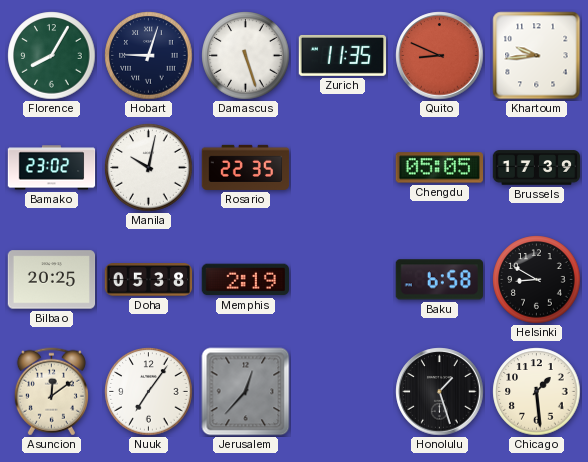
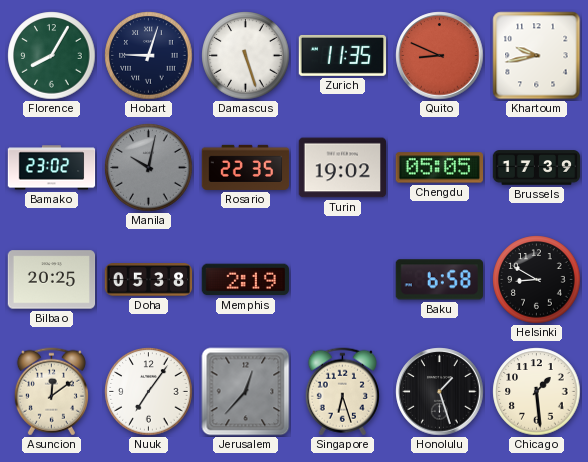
Khartoum: 9:44 -> 9:43
Manila dial: white -> grey
Turin: none -> 19:02
Singapore: none -> 6:27
